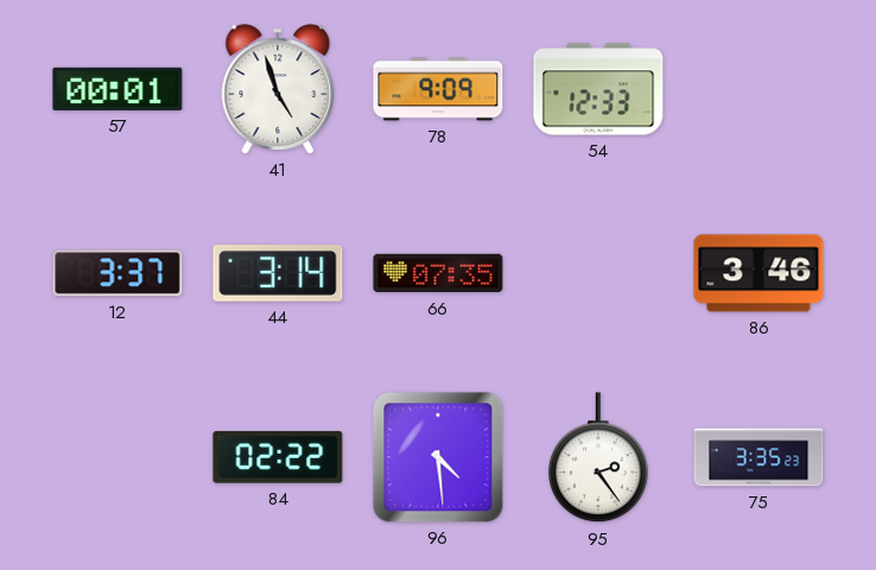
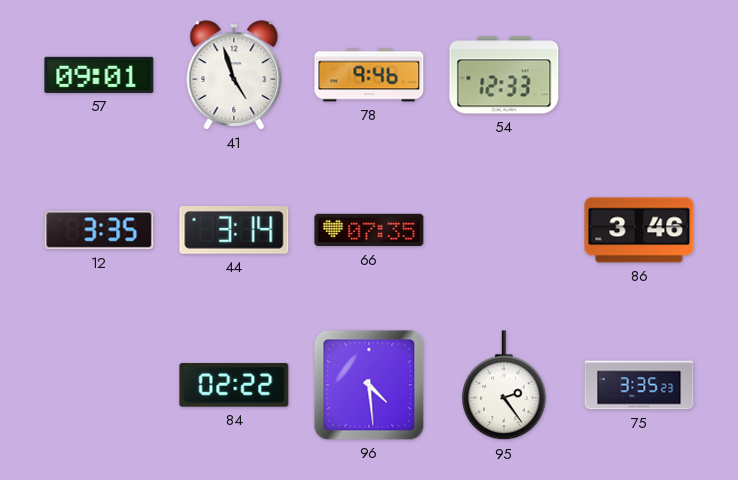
57: 00:01 -> 09:01
78: 9:09 -> 9:46
12: 3:37 -> 3:35
